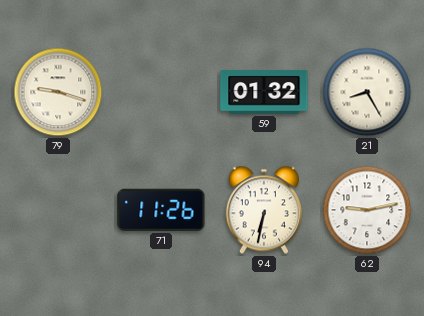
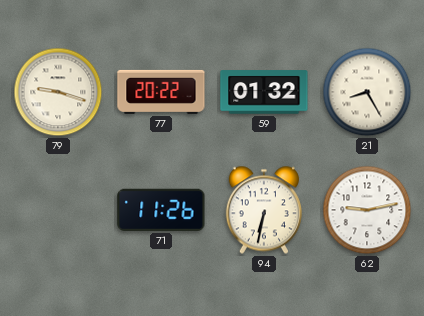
77: none -> 20:22
